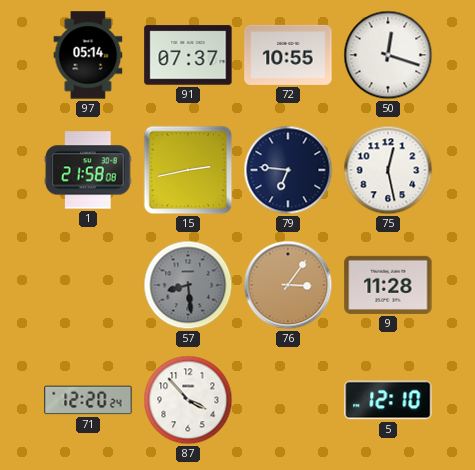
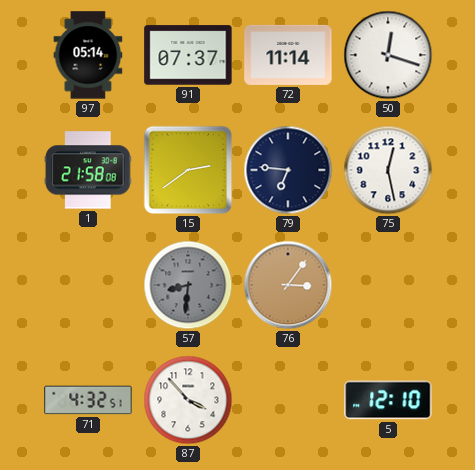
72: 10:55 -> 11:14
15: 2:43 -> 2:39
57: 8:29 -> 8:31
9: 11:28 -> none
71: 12:20 -> 4:32
